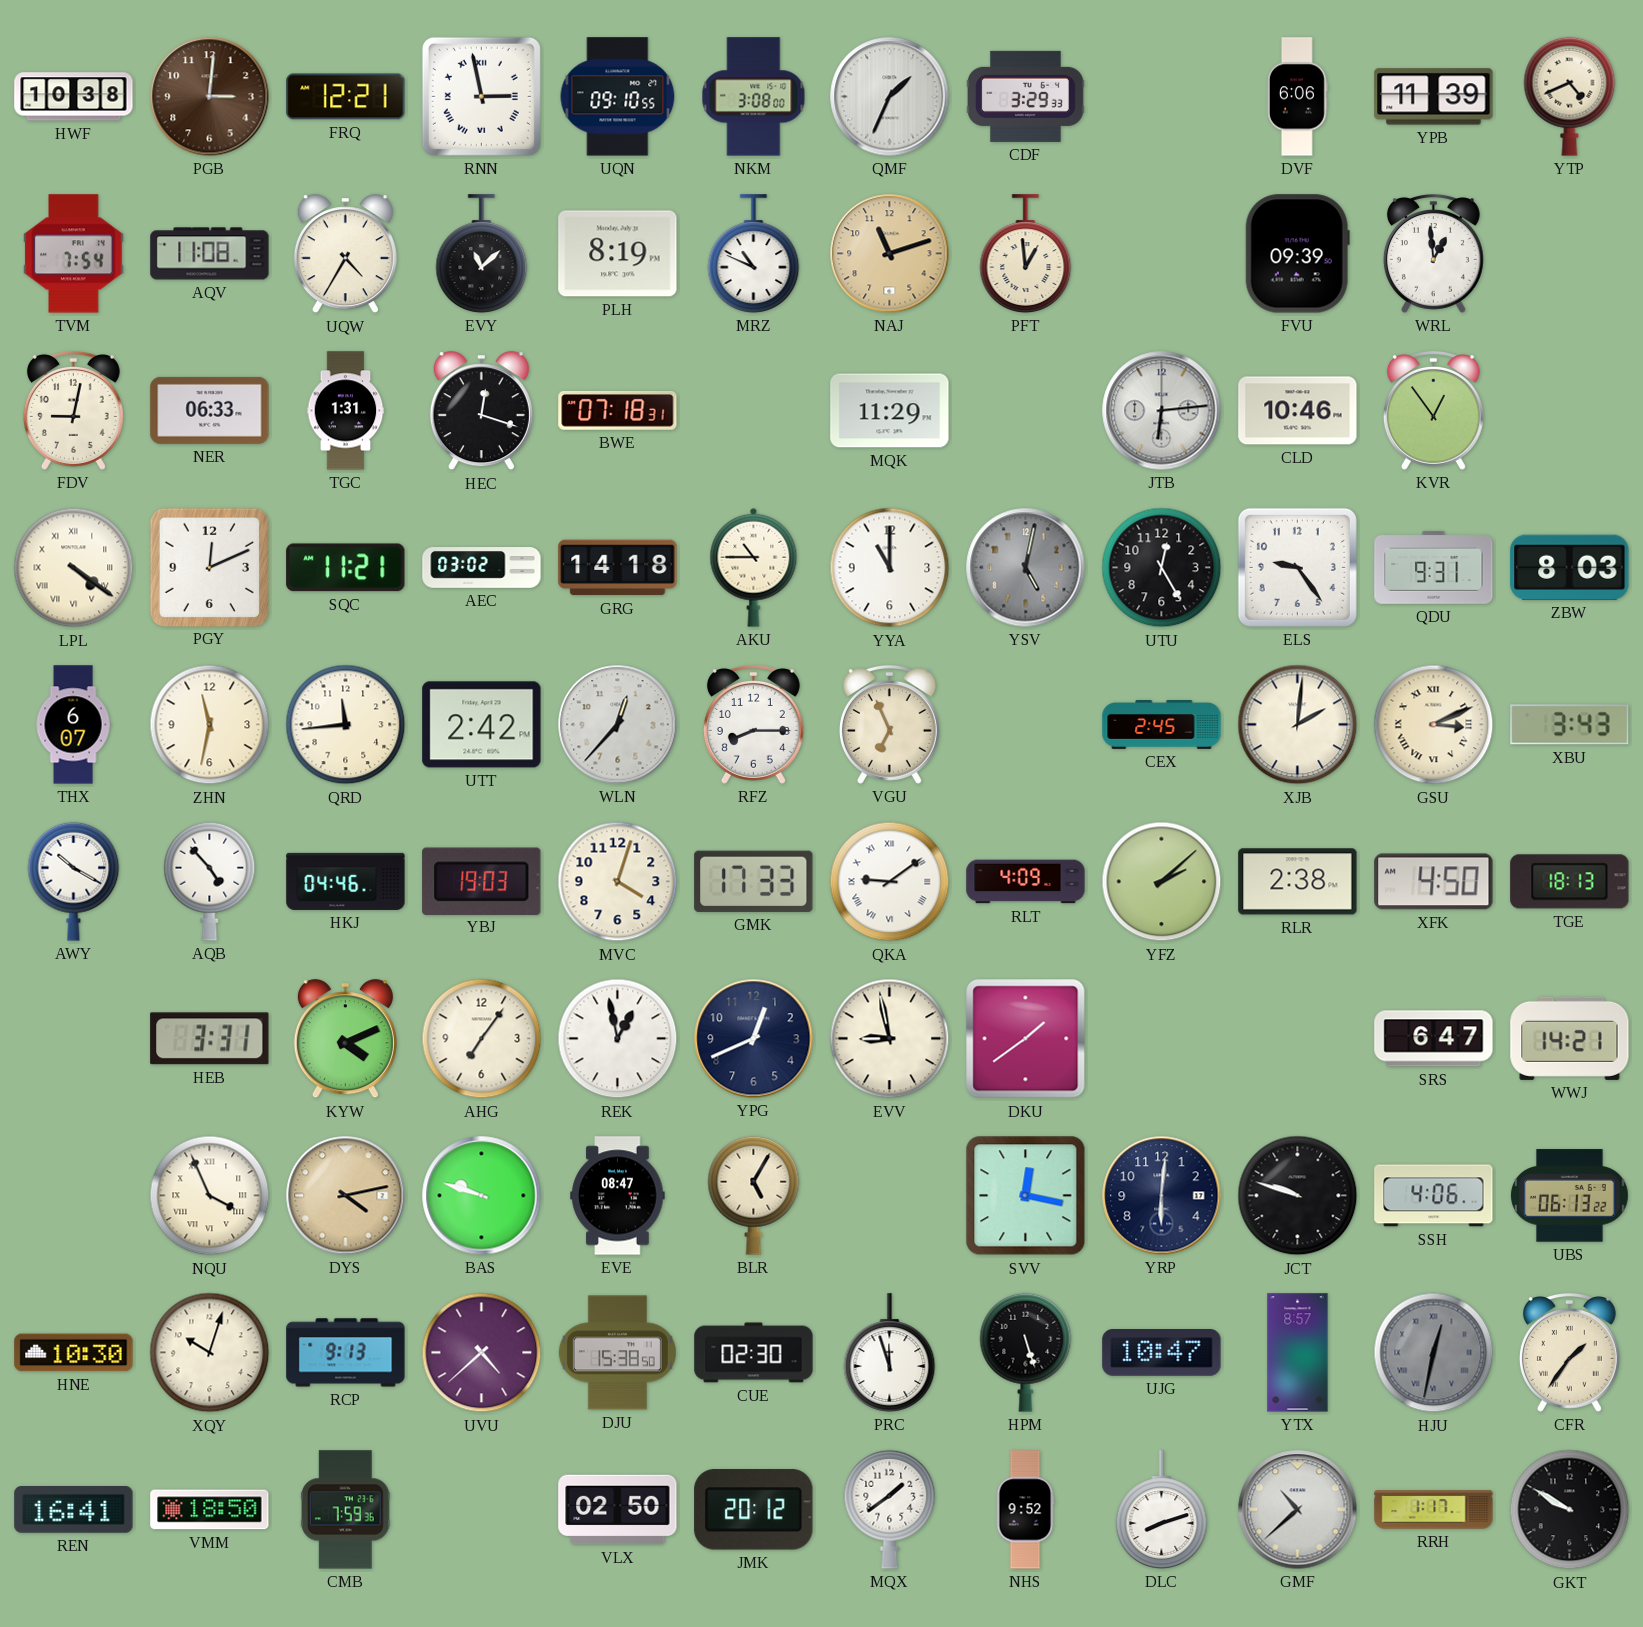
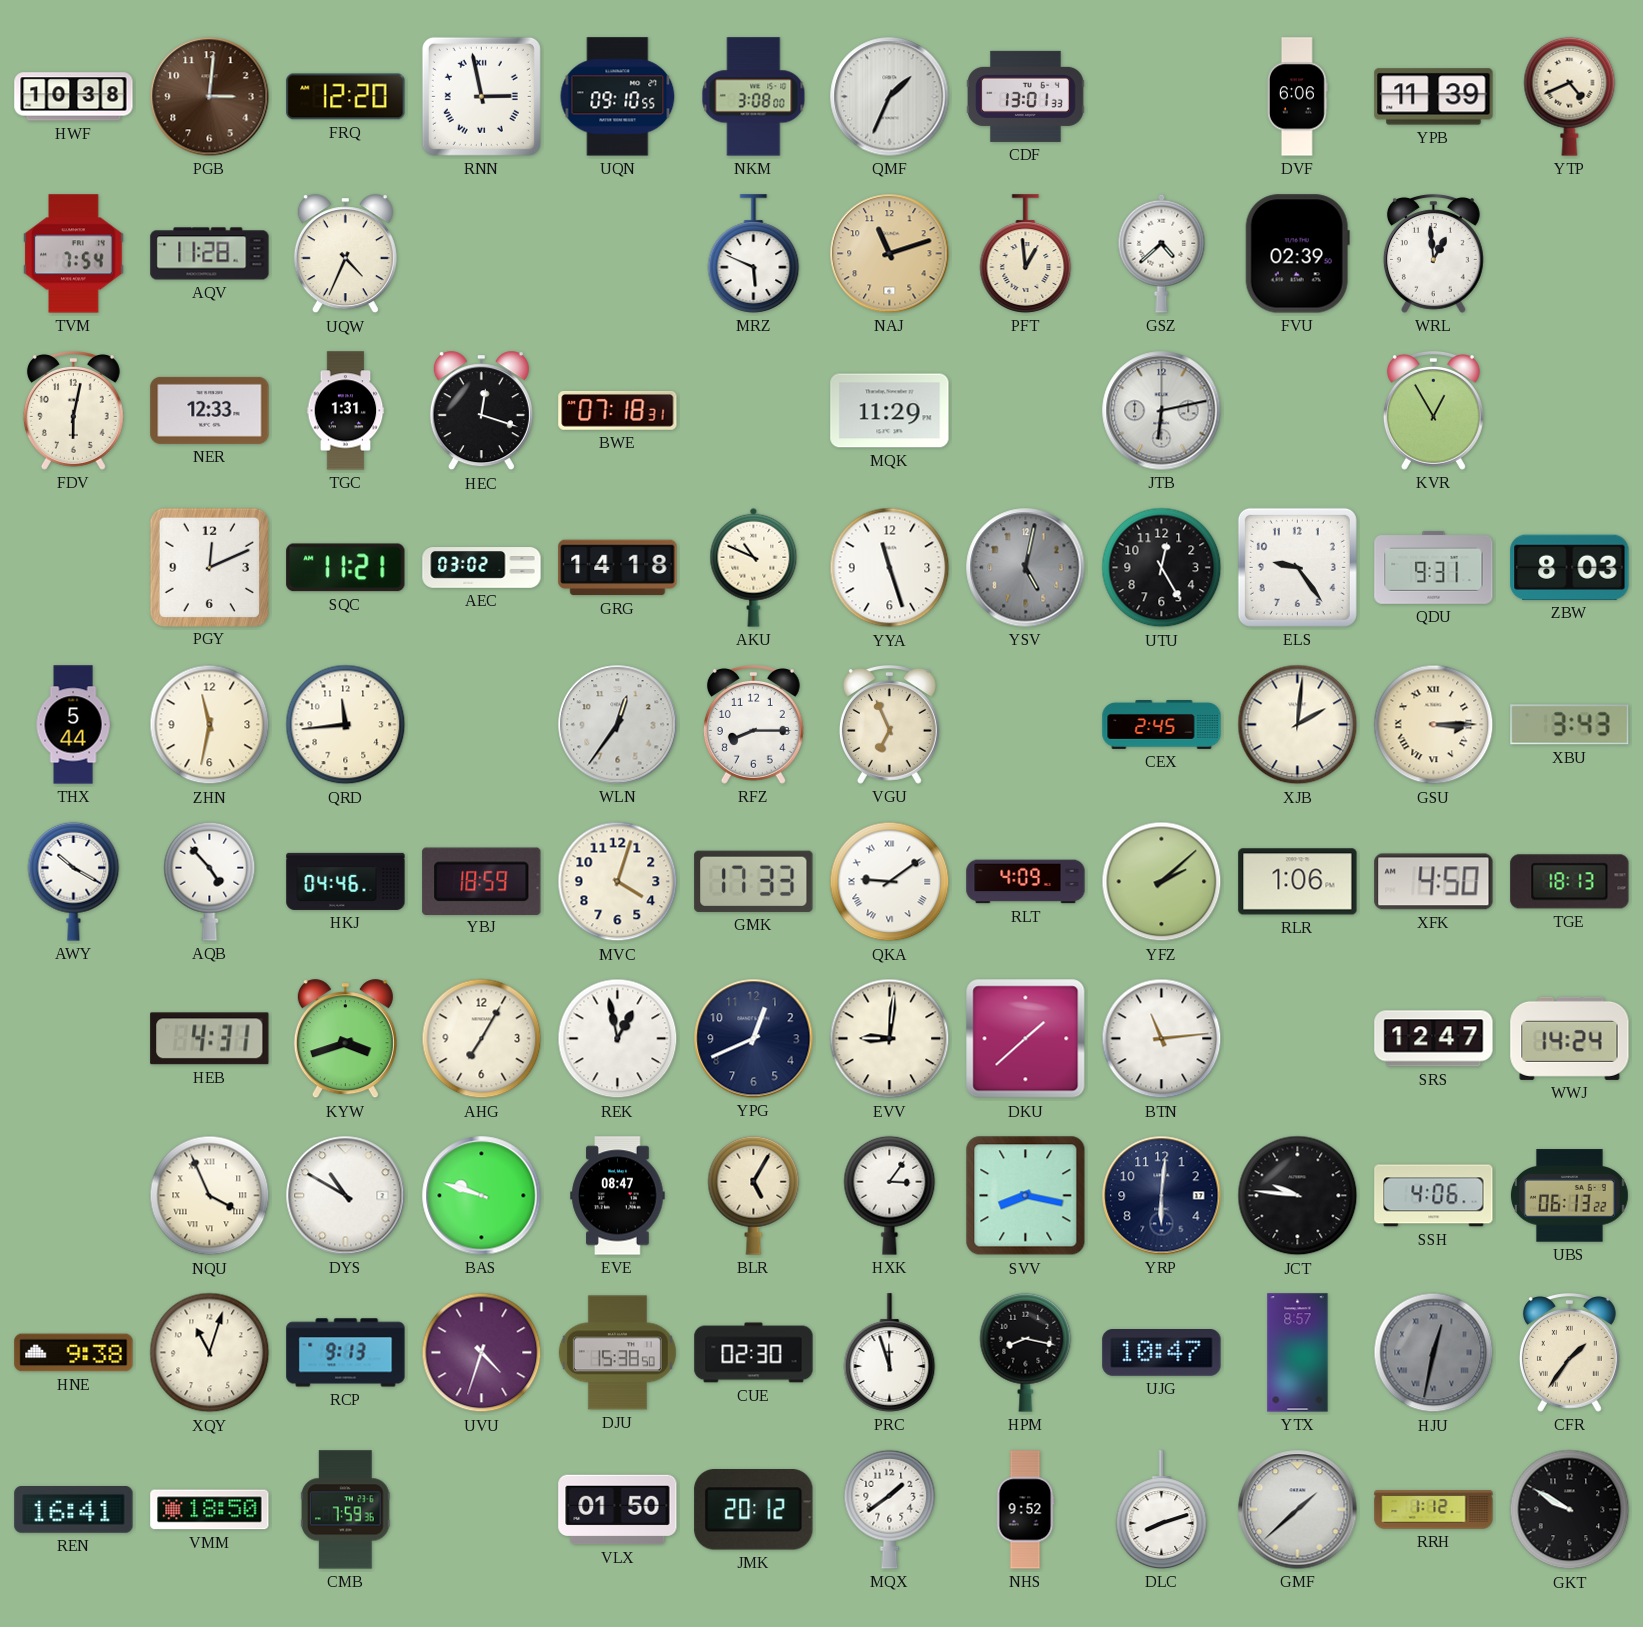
FRQ: 12:21 -> 12:20
CDF: 3:29 -> 13:01
AQV: 11:08 -> 11:28
UQW: 4:35 -> 4:34
EVY: 11:08 -> none
PLH: 8:19 -> none
MRZ: 10:49 -> 5:49
GSZ: none -> 4:38
FVU: 09:39 -> 02:39
FDV: 9:02 -> 6:02
NER: 06:33 -> 12:33
JTB: 6:14 -> 6:13
CLD: 10:46 -> none
KVR: 12:54 -> 12:55
LPL: 4:21 -> none
AKU: 10:45 -> 10:49
YYA: 11:00 -> 11:27
THX: 6:07 -> 5:44
UTT: 2:42 -> none
WLN: 12:37 -> 12:36
GSU: 3:11 -> 3:15
YBJ: 19:03 -> 18:59
RLR: 2:38 -> 1:06
HEB: 3:31 -> 4:31
KYW: 4:11 -> 3:42
AHG: 7:06 -> 7:05
EVV: 8:58 -> 9:01
DKU: 1:39 -> 1:38
BTN: none -> 11:14
SRS: 6:47 -> 12:47
WWJ: 14:21 -> 14:24
DYS: 4:13 -> 10:50
DYS dial: champagne -> white
HXK: none -> 3:06
SVV: 12:17 -> 8:17
JCT: 9:48 -> 9:46
HNE: 10:30 -> 9:38
XQY: 10:03 -> 11:03
UVU: 4:38 -> 4:33
HPM: 5:27 -> 8:17
VLX: 02:50 -> 01:50
GMF: 10:38 -> 1:38
RRH: 1:17 -> 1:12
